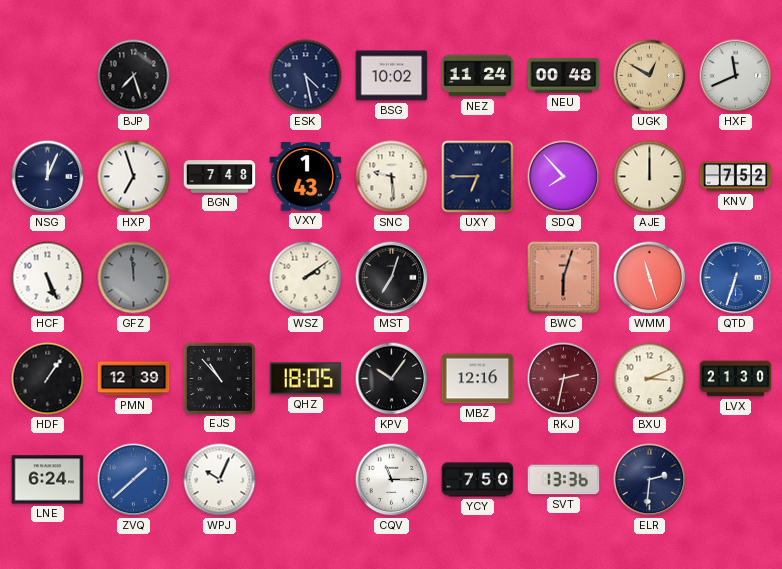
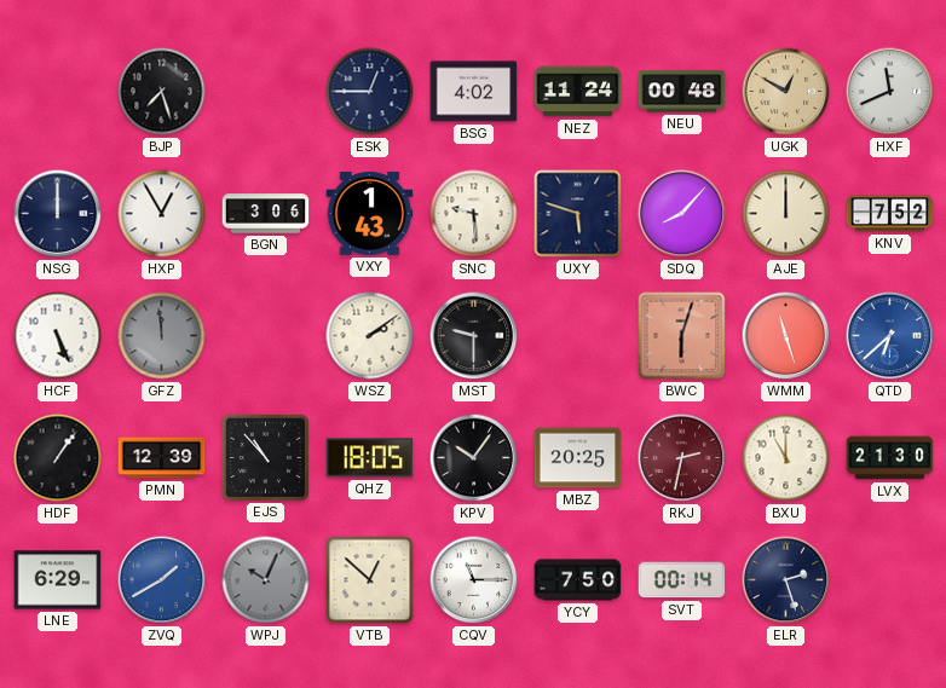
ESK: 4:28 -> 12:45
BSG: 10:02 -> 4:02
NSG: 12:04 -> 12:00
HXP: 6:57 -> 12:55
BGN: 7:48 -> 3:06
UXY: 6:45 -> 5:48
SDQ: 7:53 -> 8:07
MST: 7:03 -> 9:30
QTD: 6:33 -> 6:38
MBZ: 12:16 -> 20:25
BXU: 3:11 -> 11:00
LNE: 6:24 -> 6:29
ZVQ: 1:38 -> 1:40
WPJ dial: white -> grey
VTB: none -> 12:52
SVT: 13:36 -> 00:14
ELR: 2:31 -> 2:27
